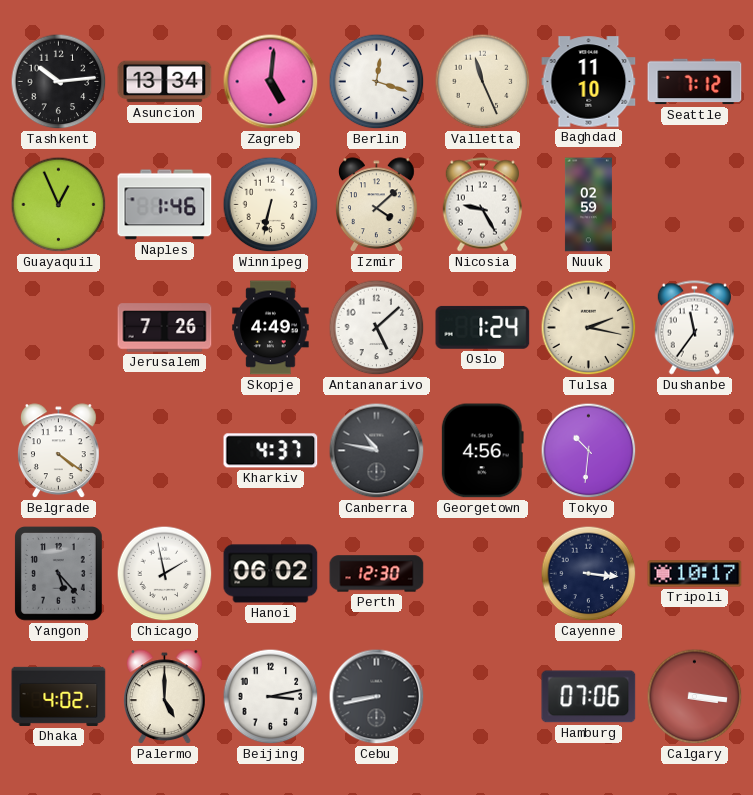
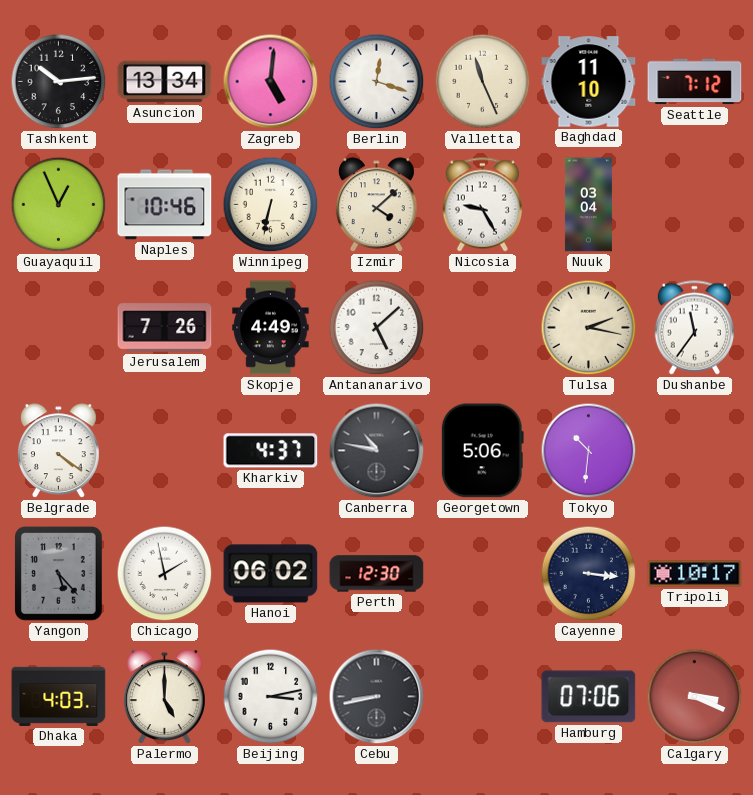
Naples: 1:46 -> 10:46
Nuuk: 02:59 -> 03:04
Oslo: 1:24 -> none
Georgetown: 4:56 -> 5:06
Dhaka: 4:02 -> 4:03
Calgary: 3:16 -> 3:19
